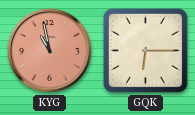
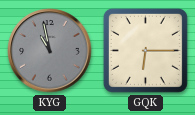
KYG dial: salmon -> grey
